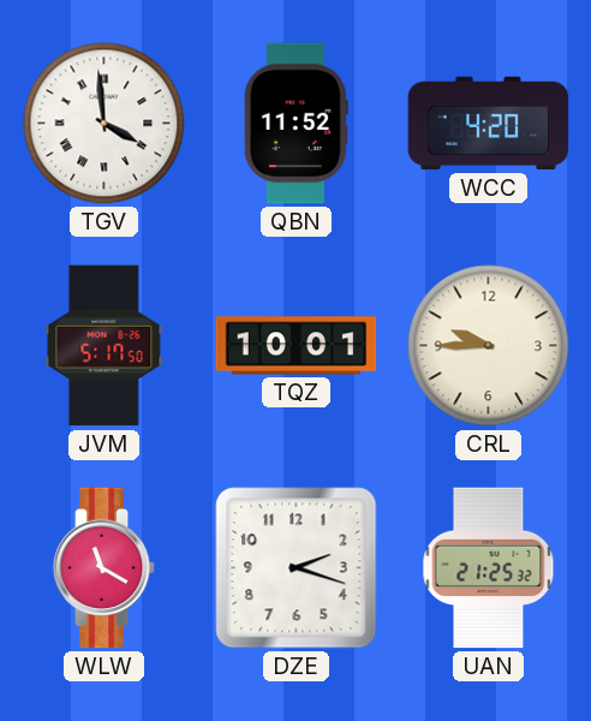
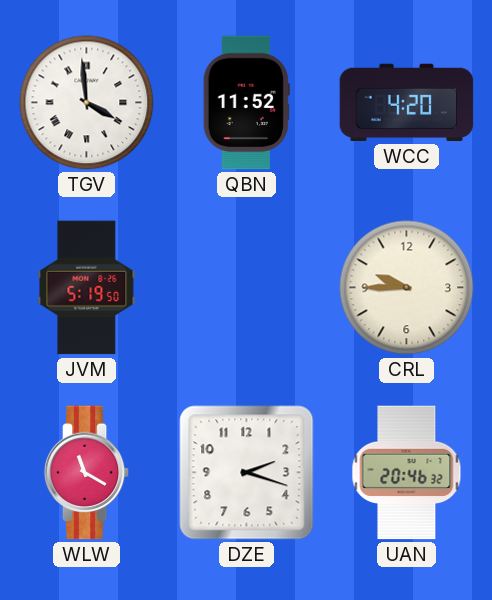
JVM: 5:17 -> 5:19
TQZ: 10:01 -> none
UAN: 21:25 -> 20:46
